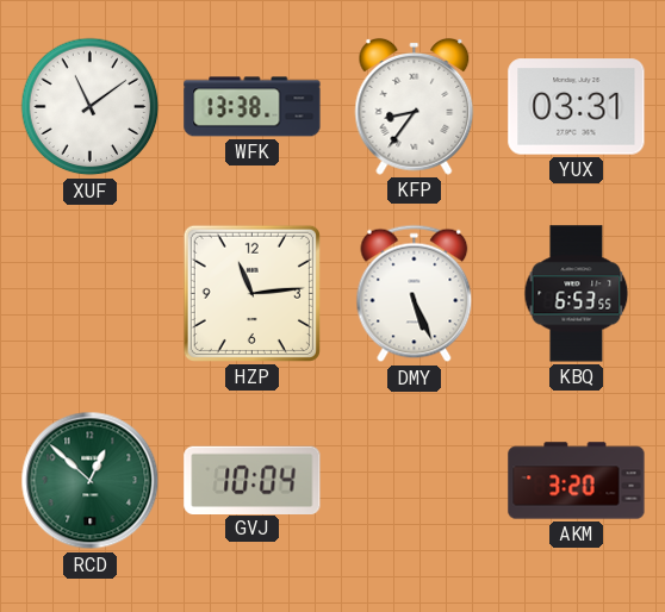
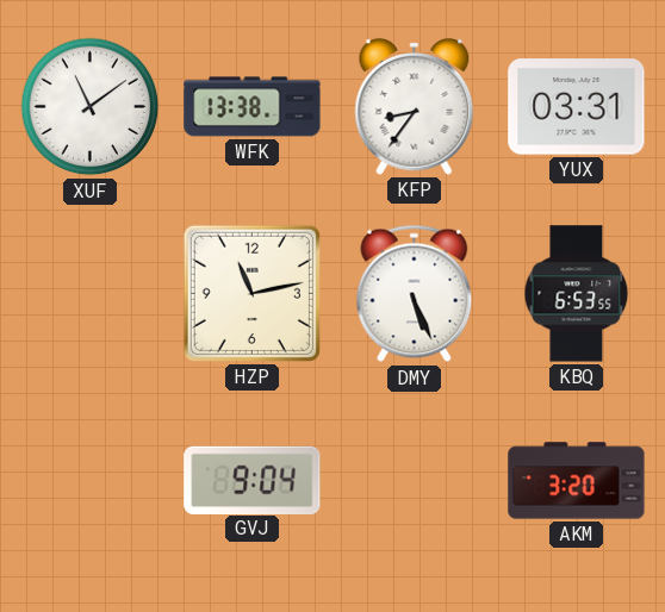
HZP: 11:14 -> 11:13
RCD: 12:52 -> none
GVJ: 10:04 -> 9:04
